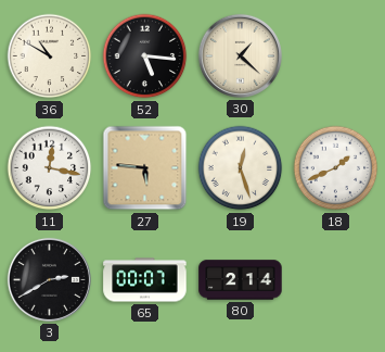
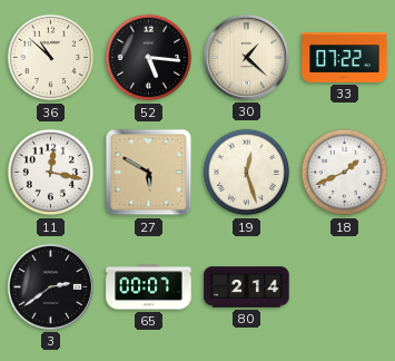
36: 10:50 -> 10:52
33: none -> 07:22
27: 5:46 -> 5:50
3: 2:40 -> 2:39
